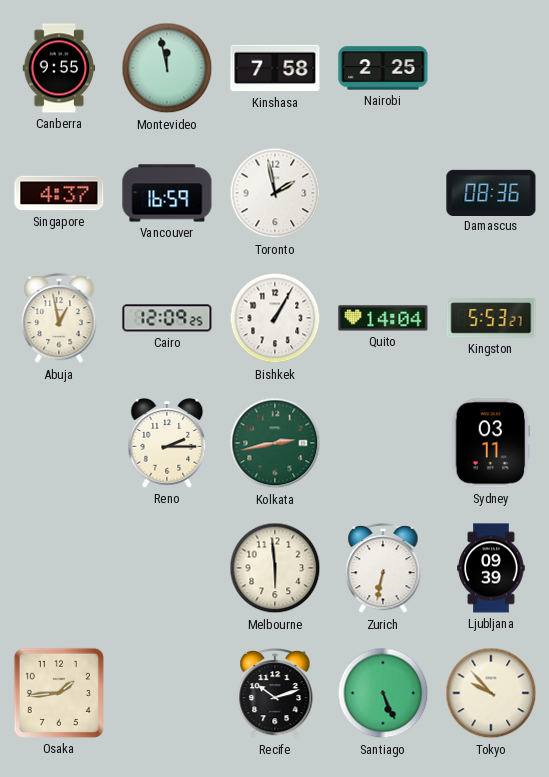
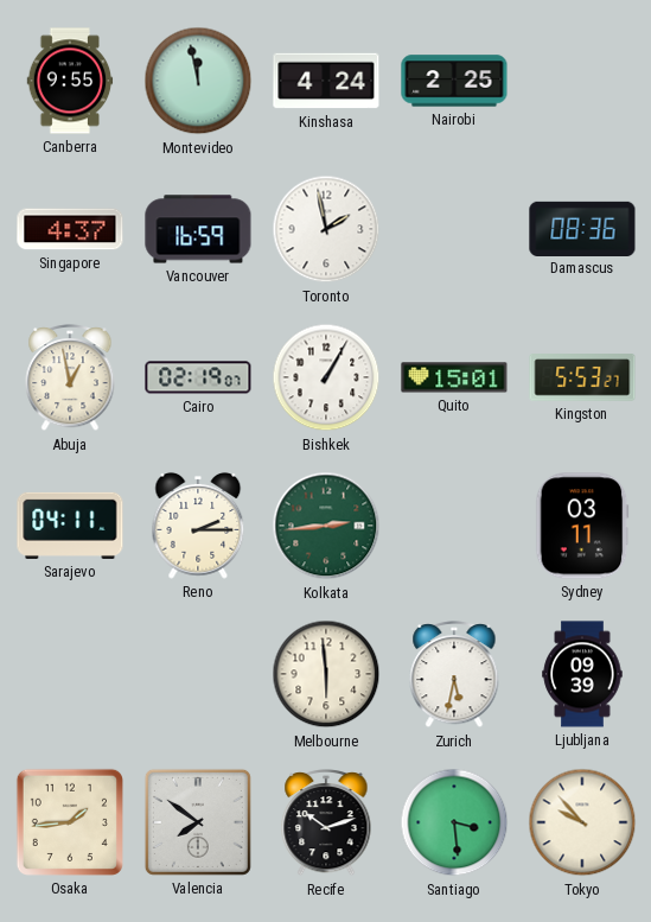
Kinshasa: 7:58 -> 4:24
Cairo: 12:09 -> 02:19
Quito: 14:04 -> 15:01
Sarajevo: none -> 04:11
Kolkata: 2:43 -> 2:44
Zurich: 6:32 -> 5:32
Valencia: none -> 7:51
Santiago: 5:26 -> 3:29
